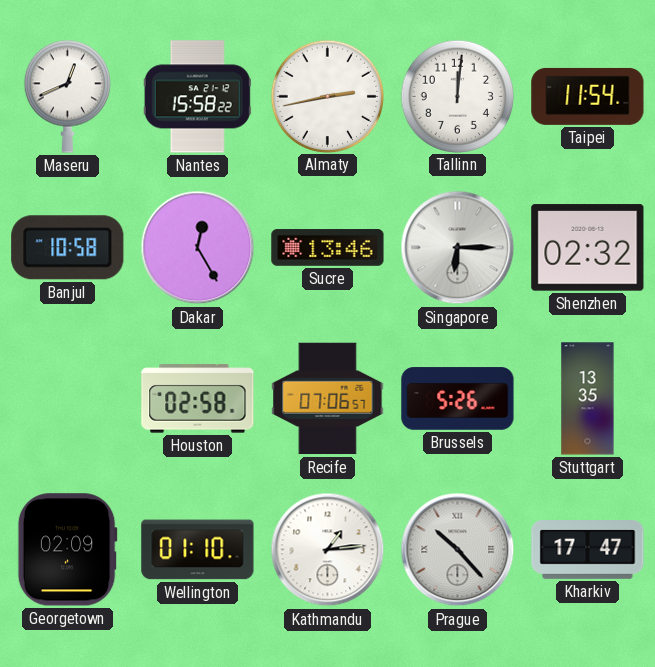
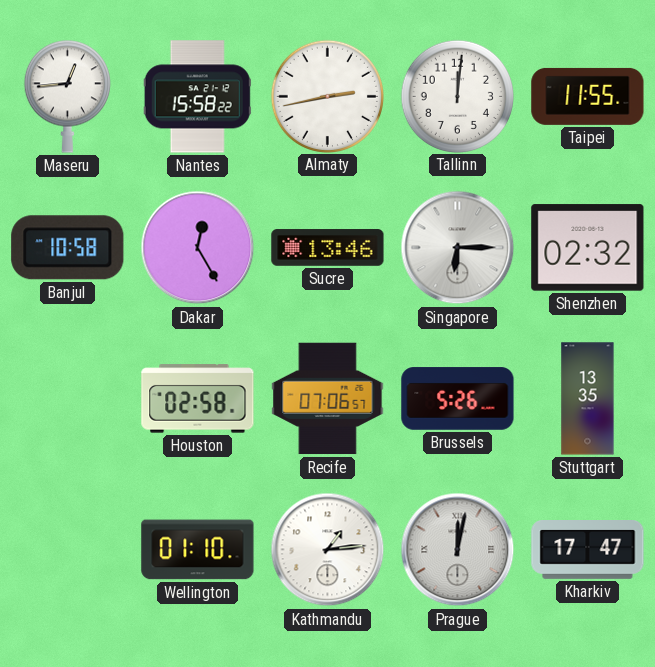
Maseru: 12:41 -> 12:44
Taipei: 11:54 -> 11:55
Georgetown: 02:09 -> none
Prague: 10:23 -> 12:02
